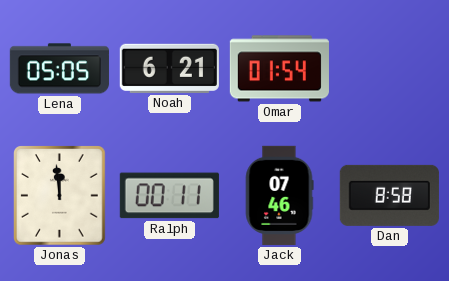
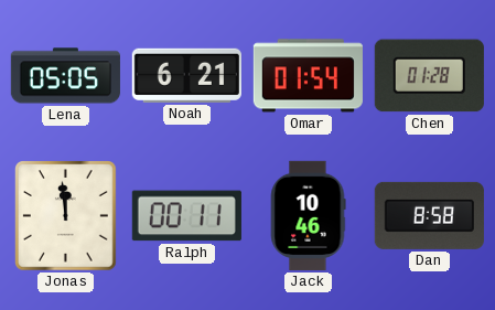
Chen: none -> 01:28
Jack: 07:46 -> 10:46
